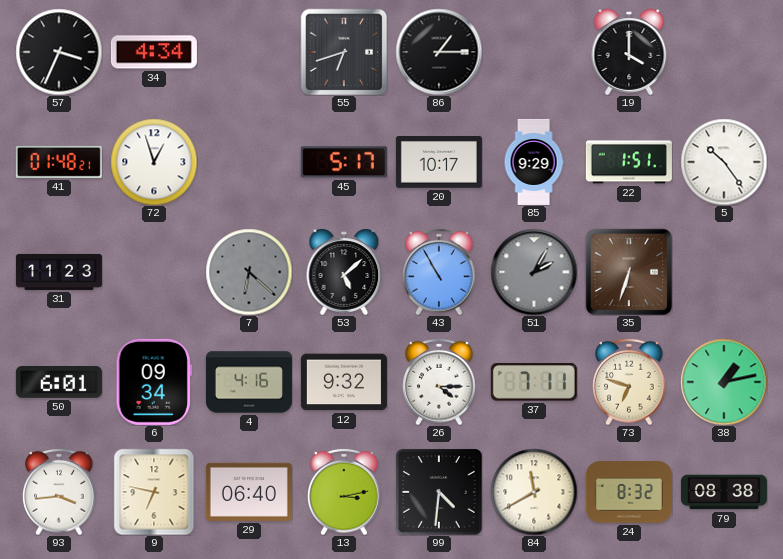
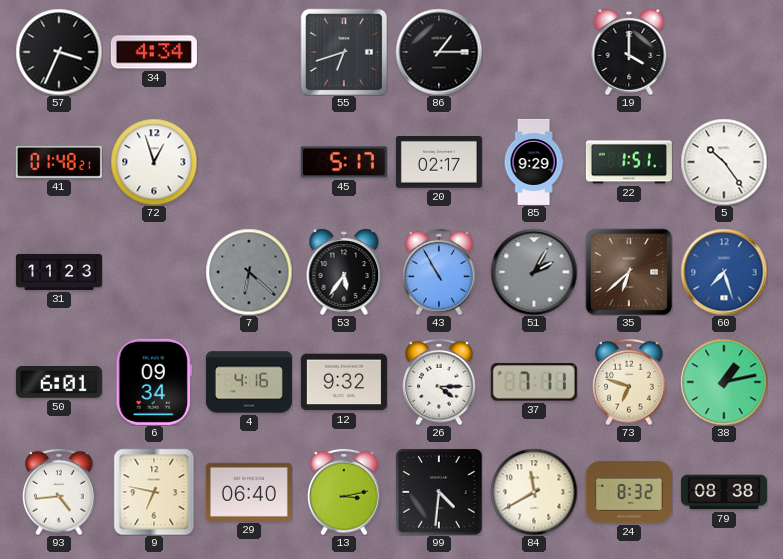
20: 10:17 -> 02:17
53: 5:08 -> 5:36
35: 6:33 -> 6:38
60: none -> 7:27
93: 3:44 -> 4:44
